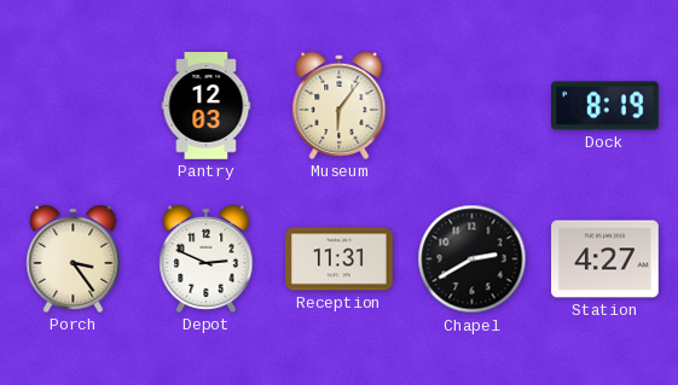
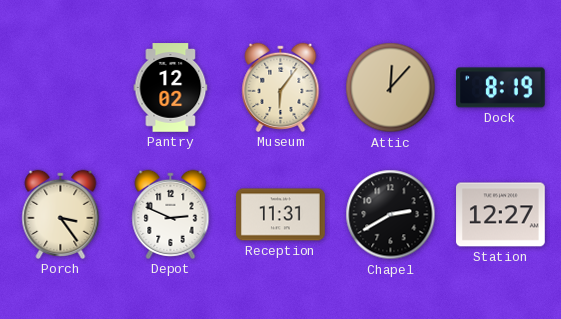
Pantry: 12:03 -> 12:02
Attic: none -> 12:07
Station: 4:27 -> 12:27
